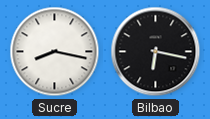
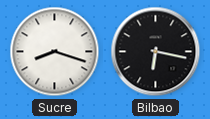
Sucre: 8:17 -> 8:18
